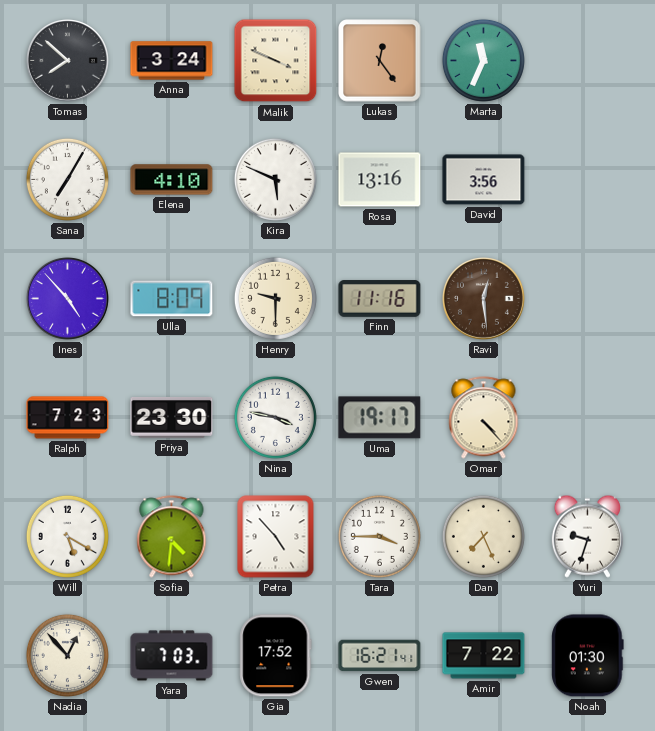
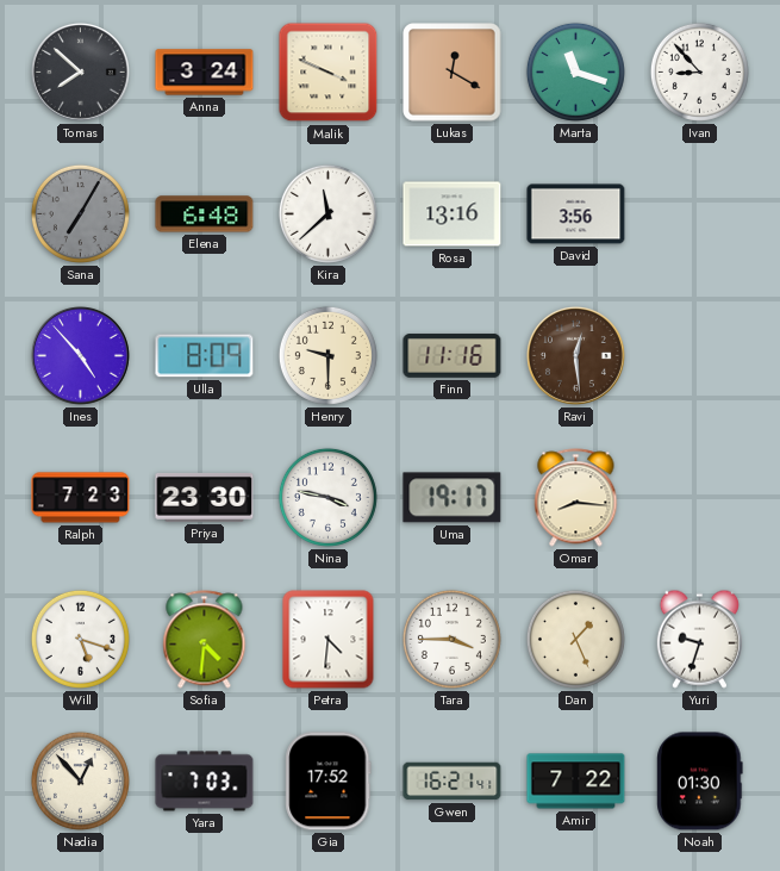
Lukas: 12:24 -> 12:20
Marta: 11:34 -> 11:18
Ivan: none -> 8:53
Sana dial: white -> grey
Elena: 4:10 -> 6:48
Kira: 5:49 -> 11:38
Omar: 4:23 -> 8:16
Will: 5:20 -> 5:18
Petra: 4:53 -> 4:31
Dan: 7:26 -> 1:26
